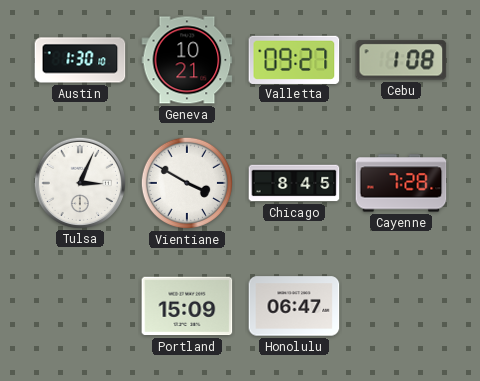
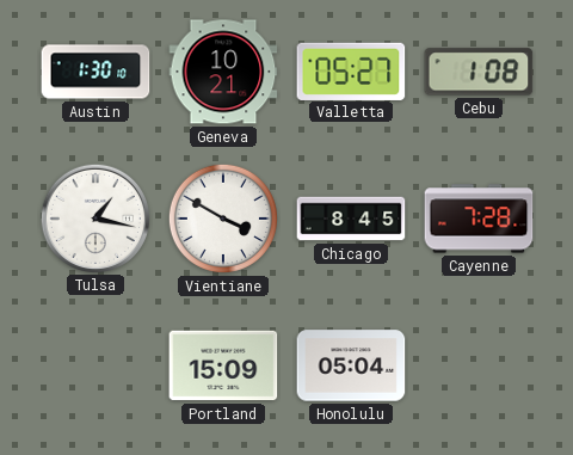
Valletta: 09:27 -> 05:27
Tulsa: 3:04 -> 1:17
Honolulu: 06:47 -> 05:04
